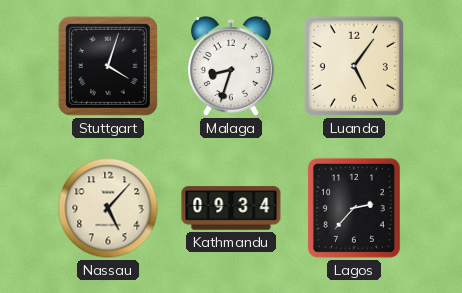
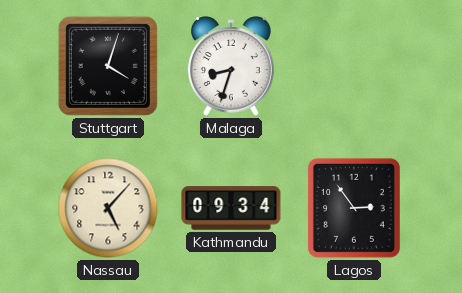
Luanda: 5:06 -> none
Lagos: 2:37 -> 2:54
